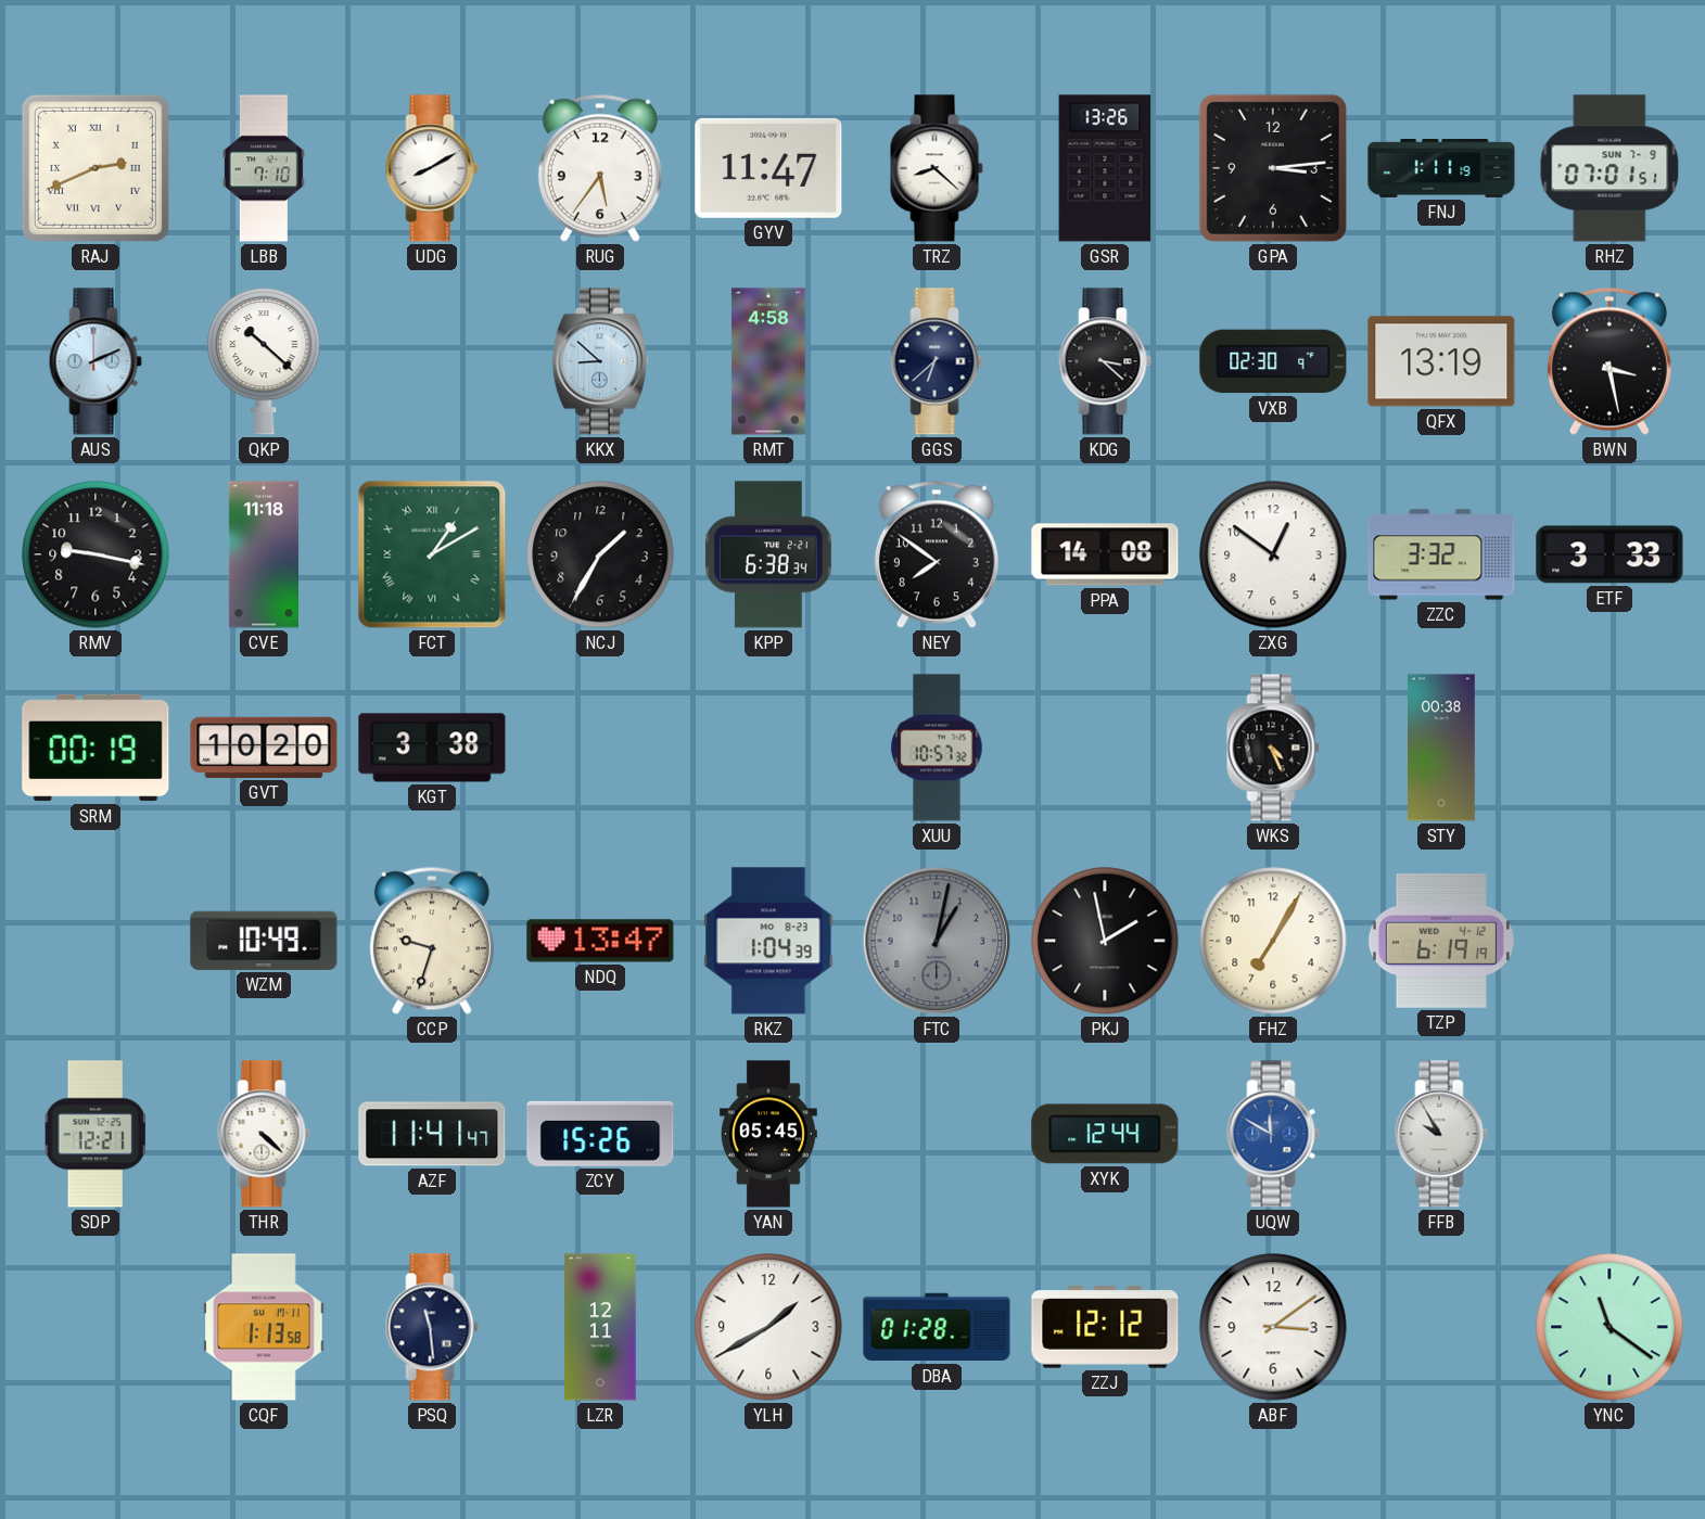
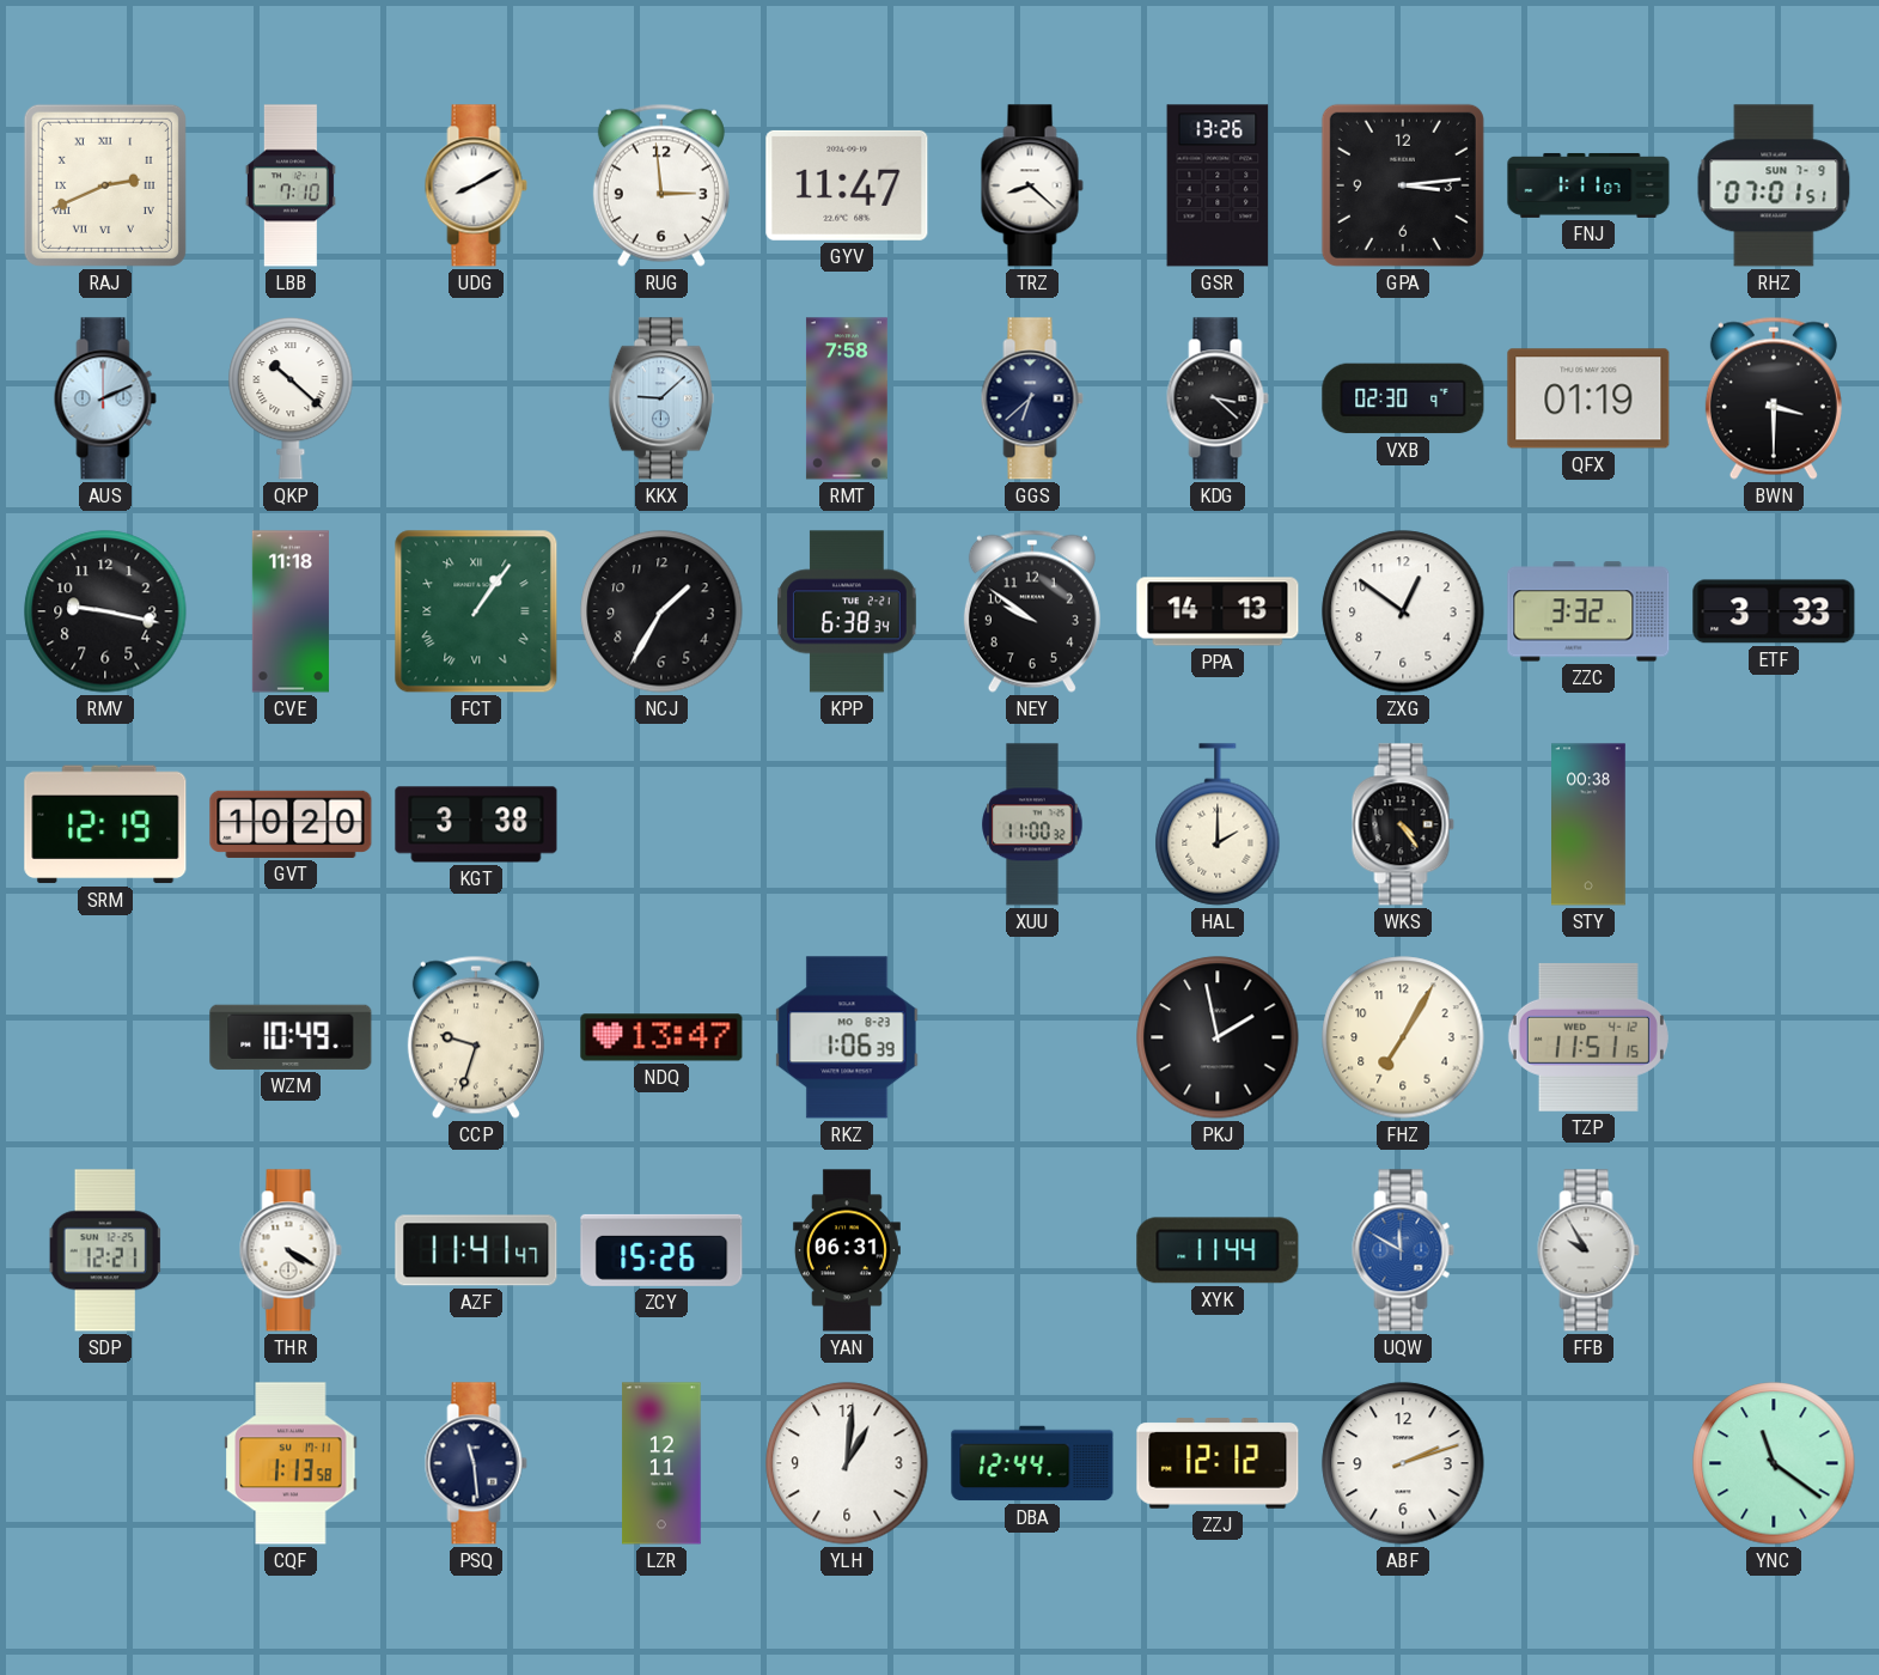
RUG: 5:36 -> 2:59
FNJ: 1:11:19 -> 1:11:07
KKX: 8:52 -> 9:08
RMT: 4:58 -> 7:58
QFX: 13:19 -> 01:19
BWN: 3:28 -> 3:30
FCT: 1:10 -> 1:06
NEY: 7:51 -> 9:51
PPA: 14:08 -> 14:13
SRM: 00:19 -> 12:19
XUU: 10:57 -> 11:00
HAL: none -> 2:00
WKS: 4:26 -> 4:24
RKZ: 1:04 -> 1:06
FTC: 1:02 -> none
TZP: 6:19 -> 11:51
THR: 4:22 -> 4:20
YAN: 05:45 -> 06:31
XYK: 12:44 -> 11:44
YLH: 1:40 -> 1:01
DBA: 01:28 -> 12:44
ABF: 3:09 -> 2:12
